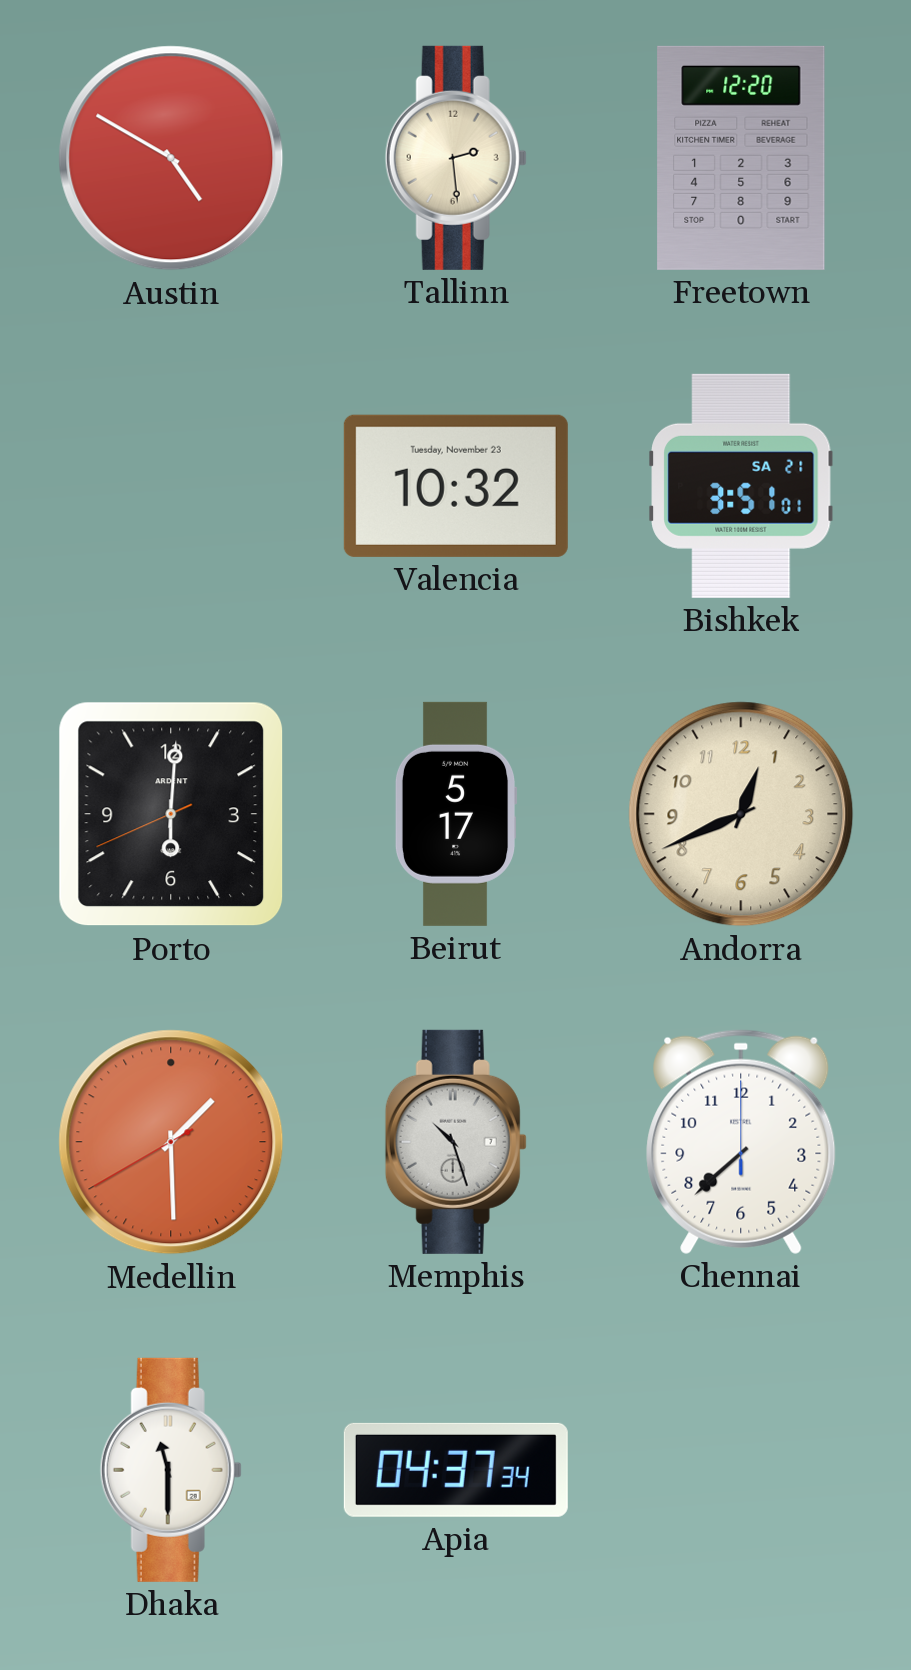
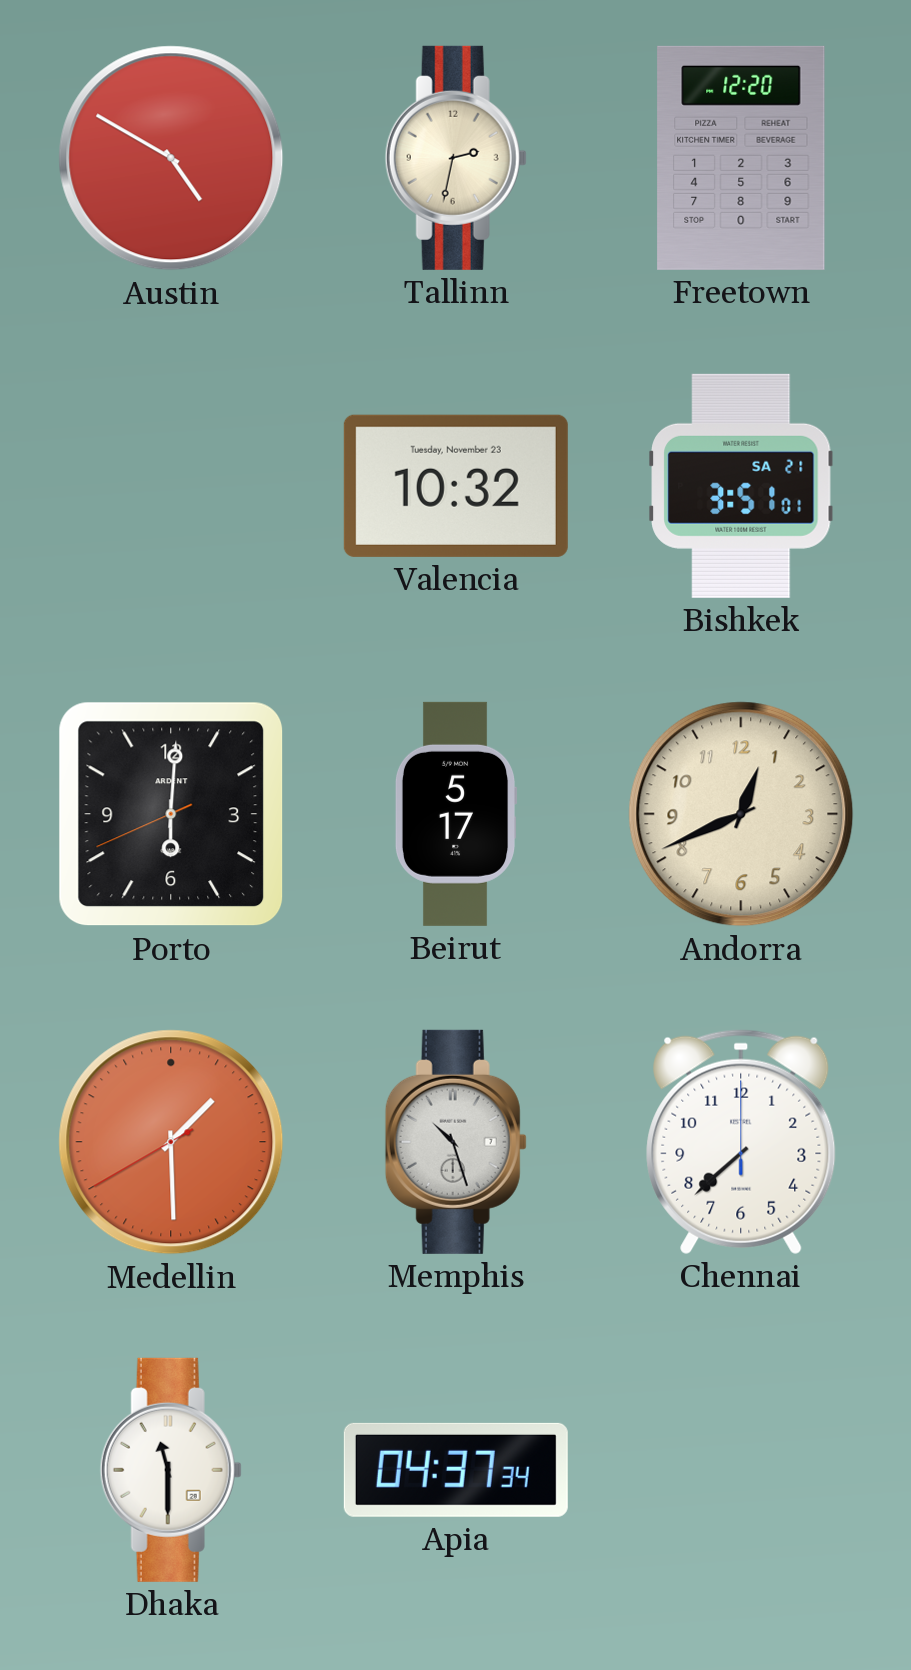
Tallinn: 2:29 -> 2:32
